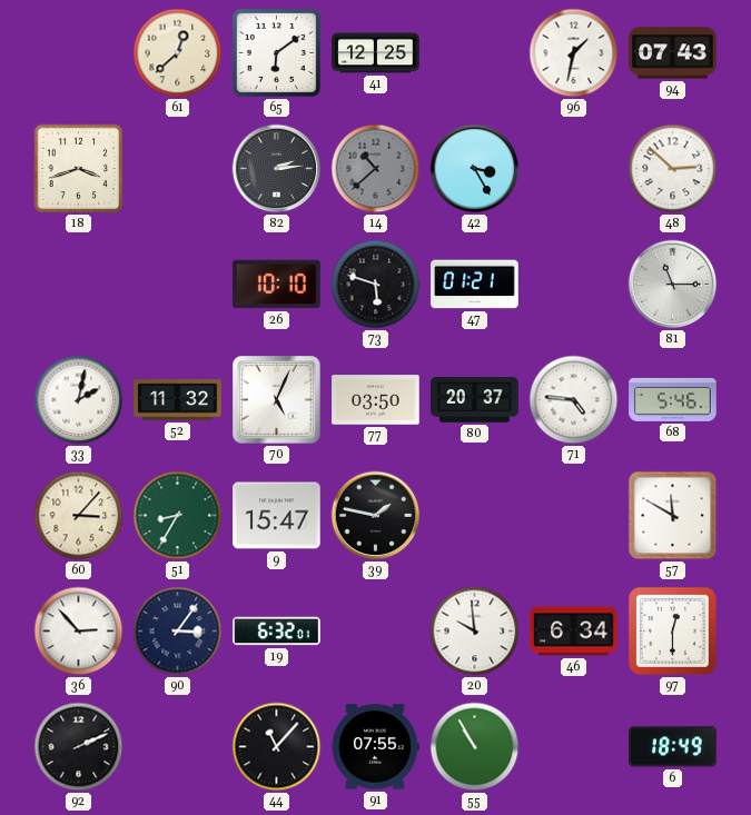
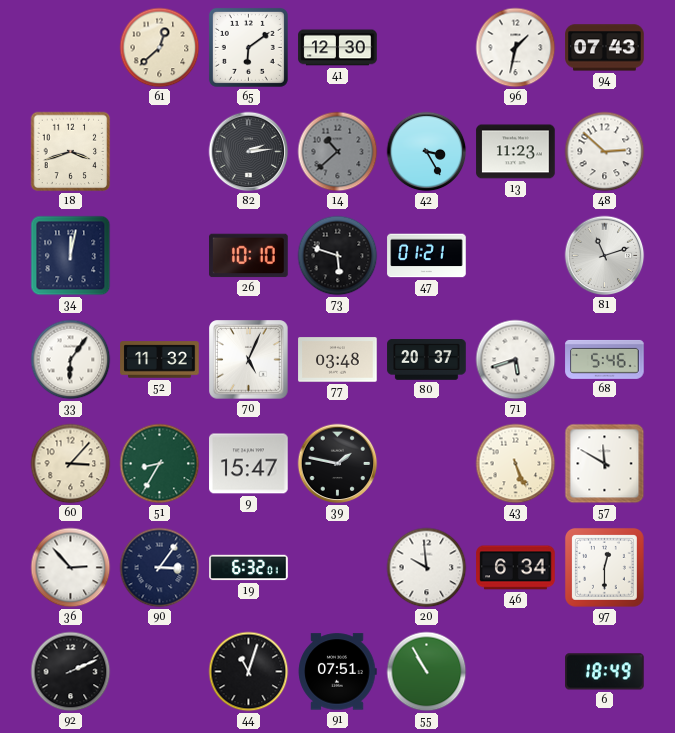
41: 12:25 -> 12:30
13: none -> 11:23
34: none -> 12:02
81: 11:15 -> 11:12
33: 2:02 -> 6:06
77: 03:50 -> 03:48
71: 4:46 -> 5:42
43: none -> 5:26
44: 11:07 -> 11:03
91: 07:55 -> 07:51
